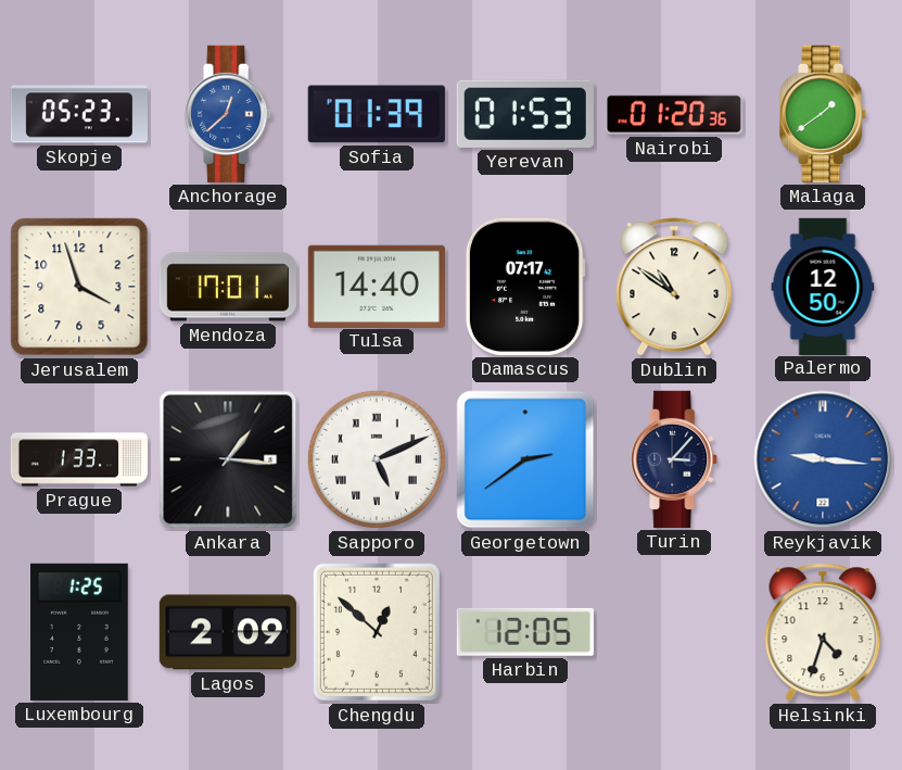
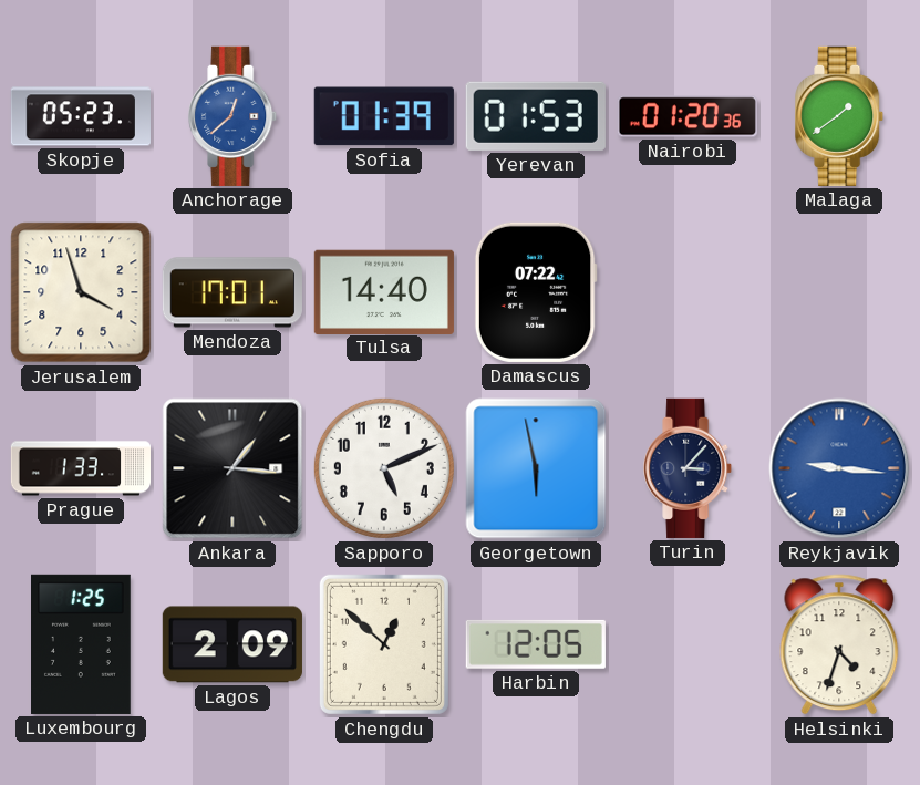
Damascus: 07:17 -> 07:22
Dublin: 10:51 -> none
Palermo: 12:50 -> none
Sapporo numerals: Roman -> Arabic
Georgetown: 2:39 -> 5:58
